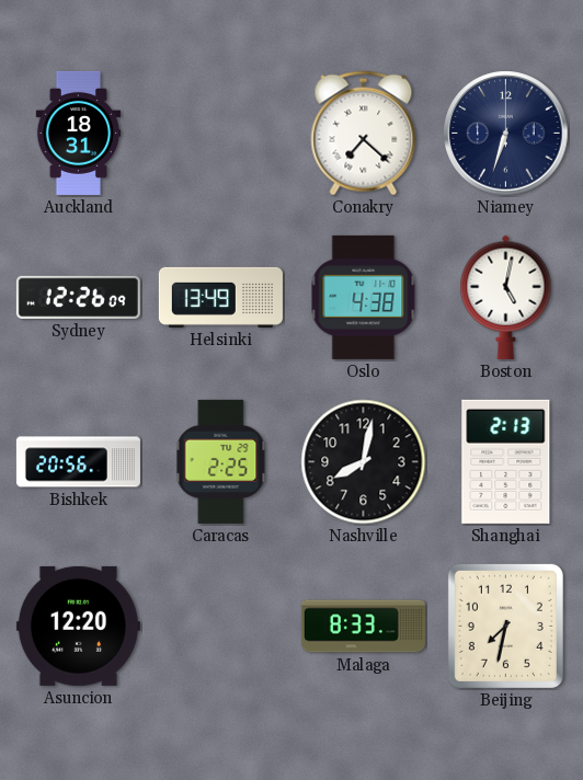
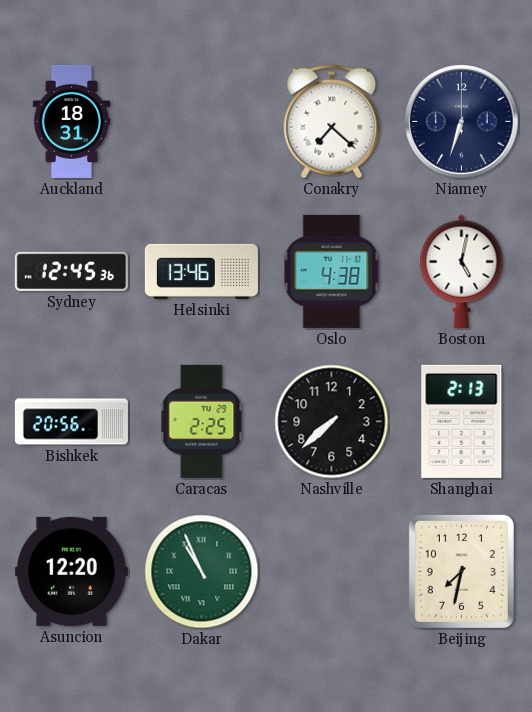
Sydney: 12:26 -> 12:45
Helsinki: 13:49 -> 13:46
Nashville: 8:02 -> 7:38
Dakar: none -> 10:56
Malaga: 8:33 -> none
